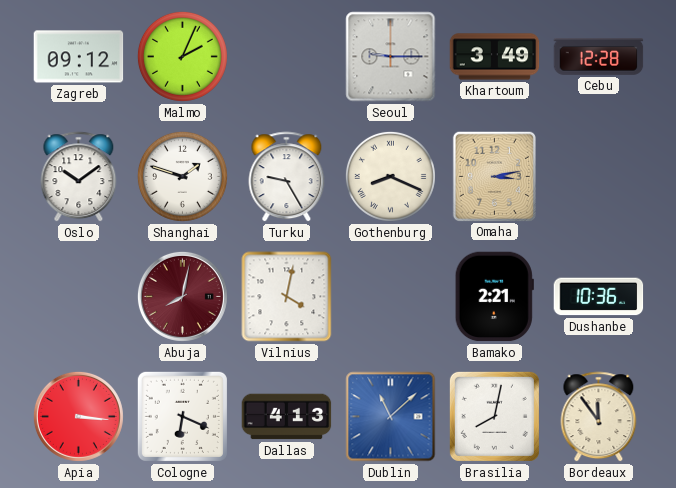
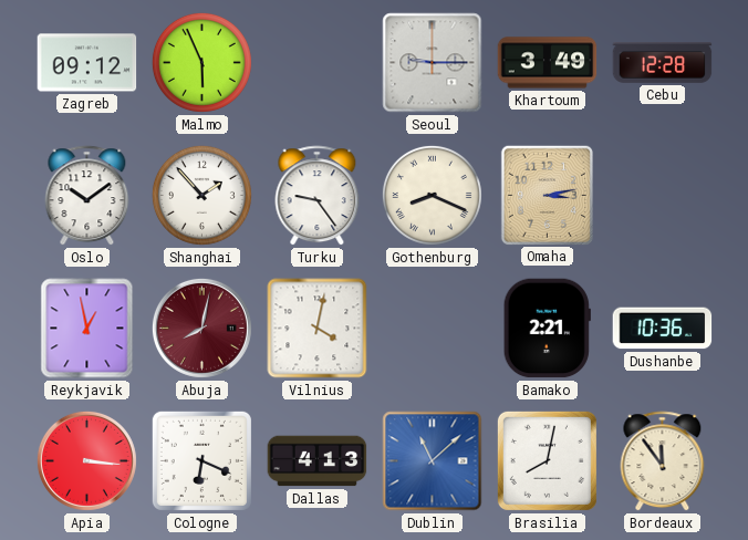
Malmo: 2:04 -> 5:56
Shanghai: 1:48 -> 1:53
Turku: 9:25 -> 9:24
Reykjavik: none -> 12:58
